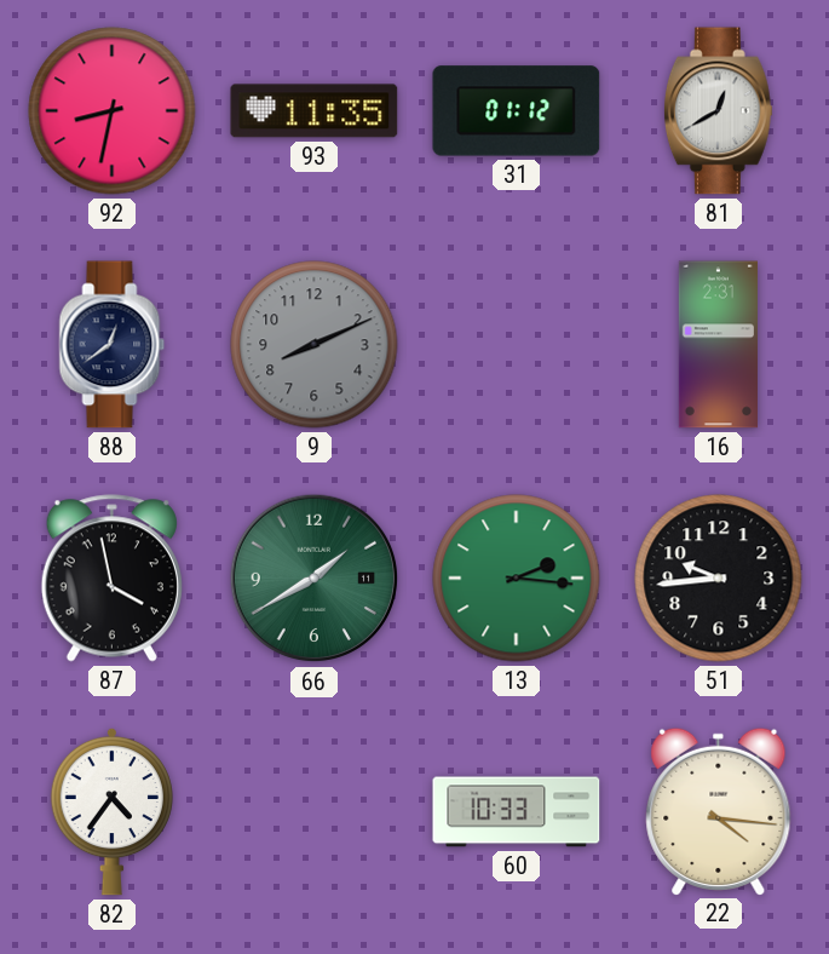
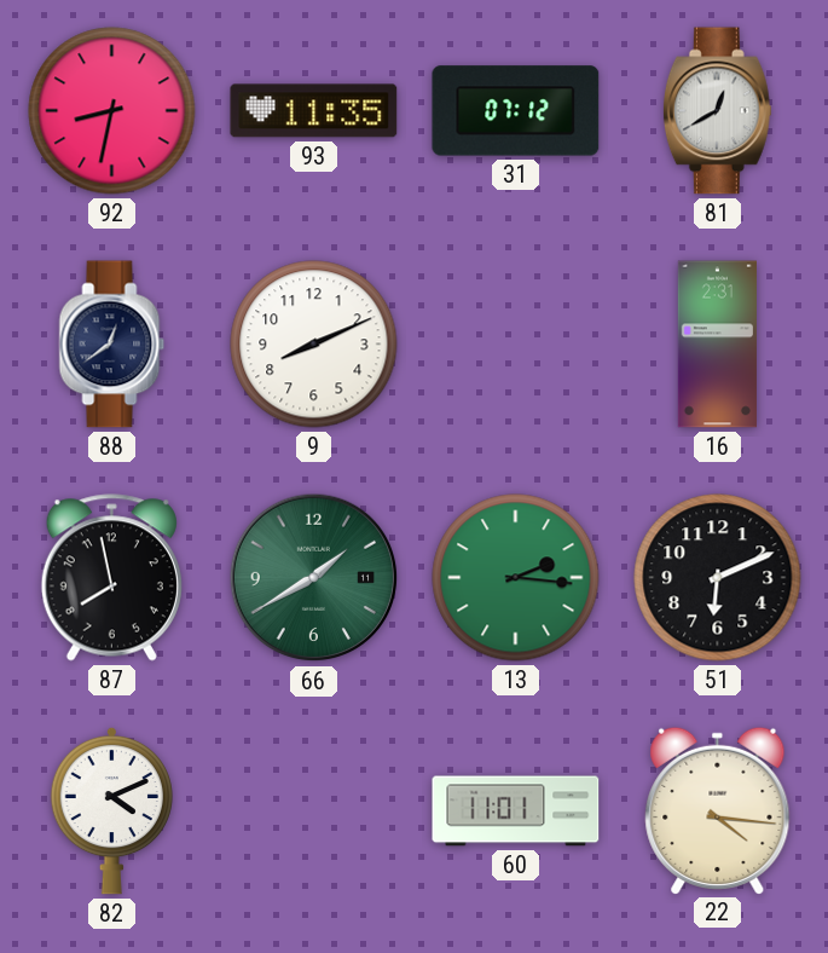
31: 01:12 -> 07:12
9 dial: grey -> white
87: 3:58 -> 7:58
51: 9:44 -> 6:11
82: 4:36 -> 4:11
60: 10:33 -> 11:01
